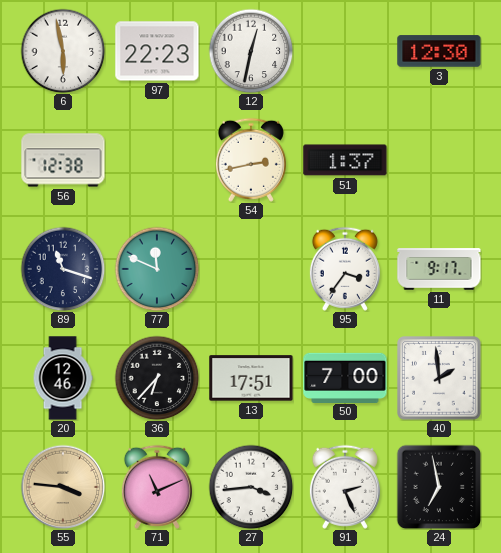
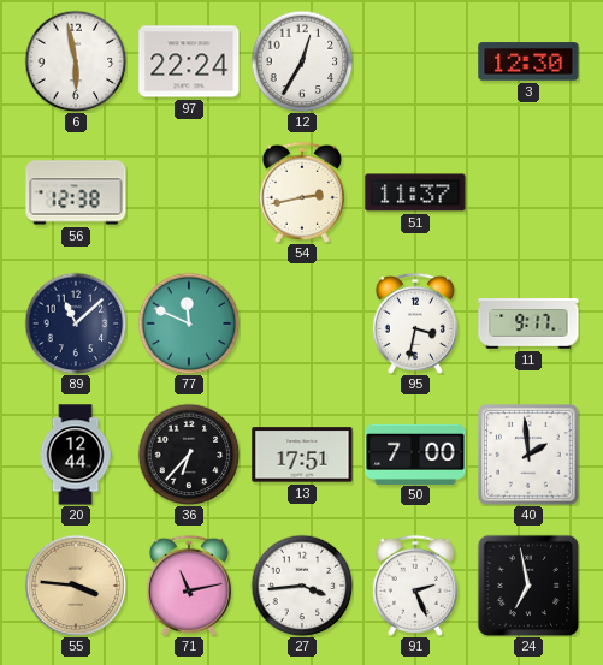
97: 22:23 -> 22:24
12: 12:32 -> 12:35
51: 1:37 -> 11:37
89: 11:18 -> 11:08
95: 3:36 -> 3:32
20: 12:46 -> 12:44
71: 11:11 -> 11:13
